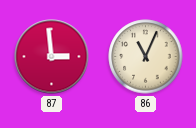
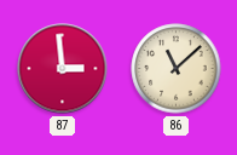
86: 11:04 -> 11:08
